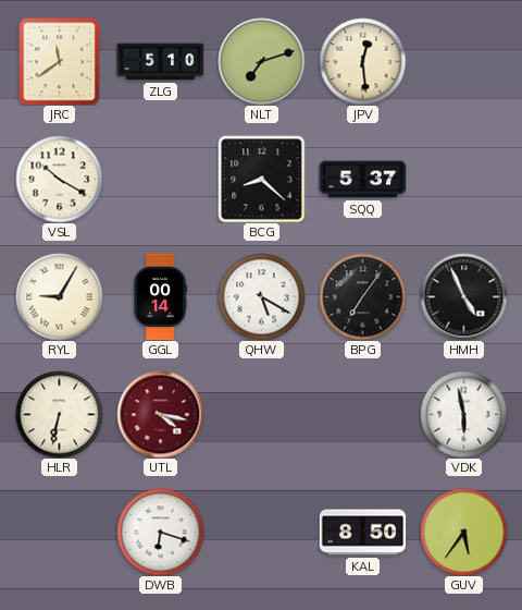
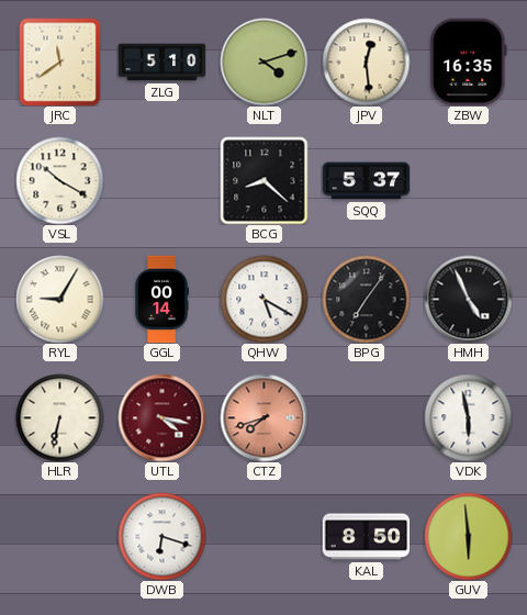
NLT: 7:12 -> 4:12
ZBW: none -> 16:35
CTZ: none -> 7:42
GUV: 5:36 -> 5:59
